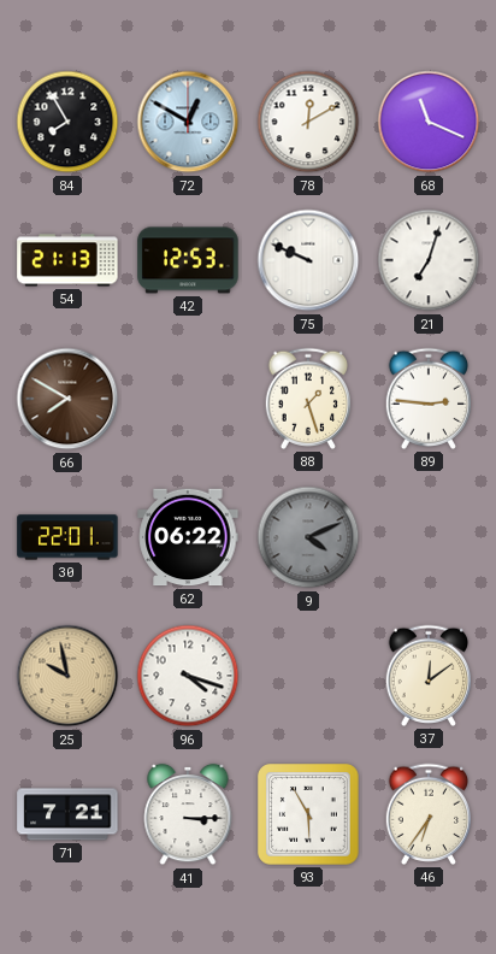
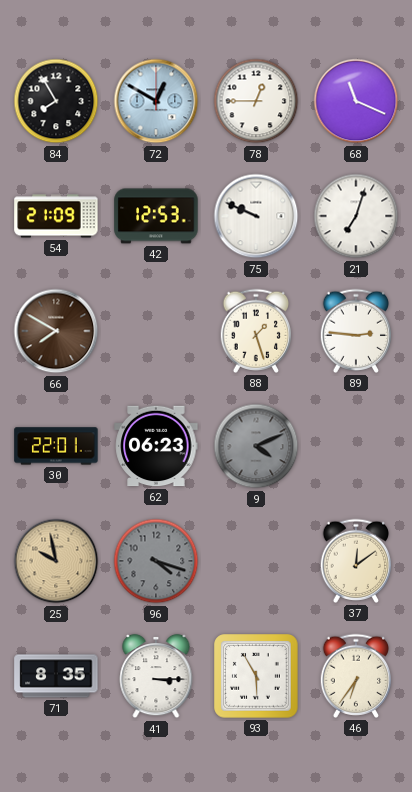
78: 12:10 -> 12:45
54: 21:13 -> 21:09
62: 06:22 -> 06:23
96 dial: white -> grey
71: 7:21 -> 8:35
